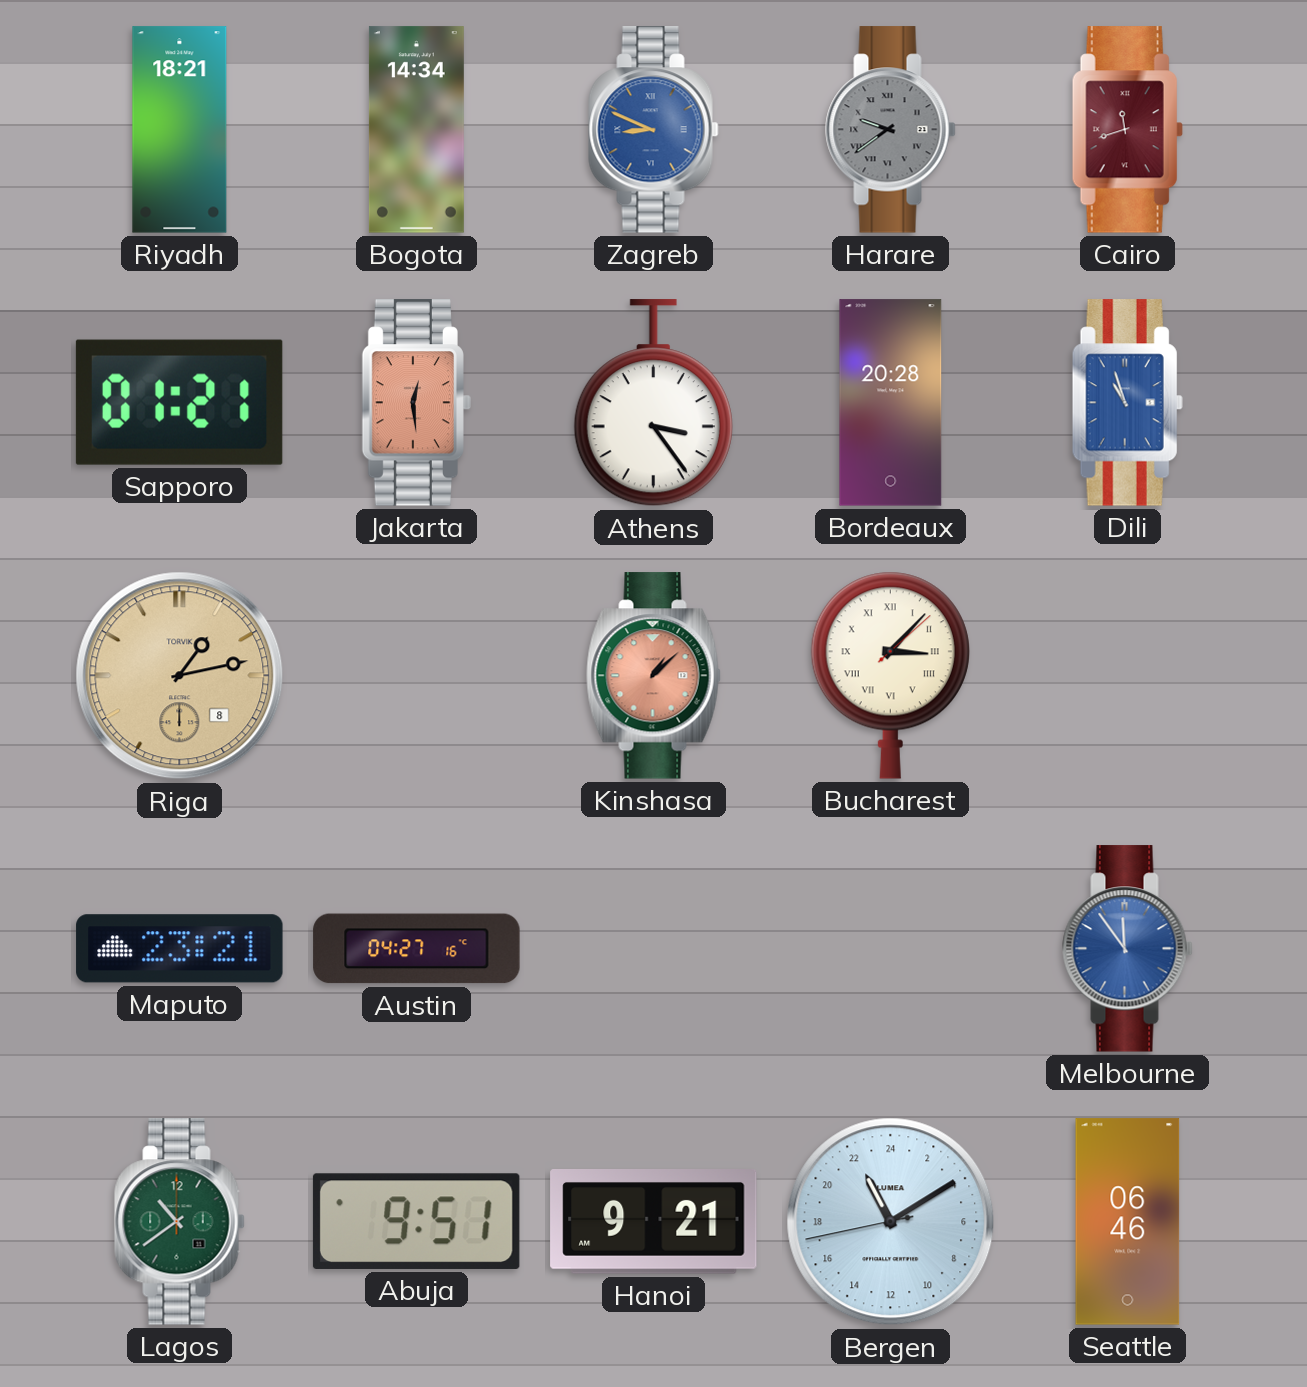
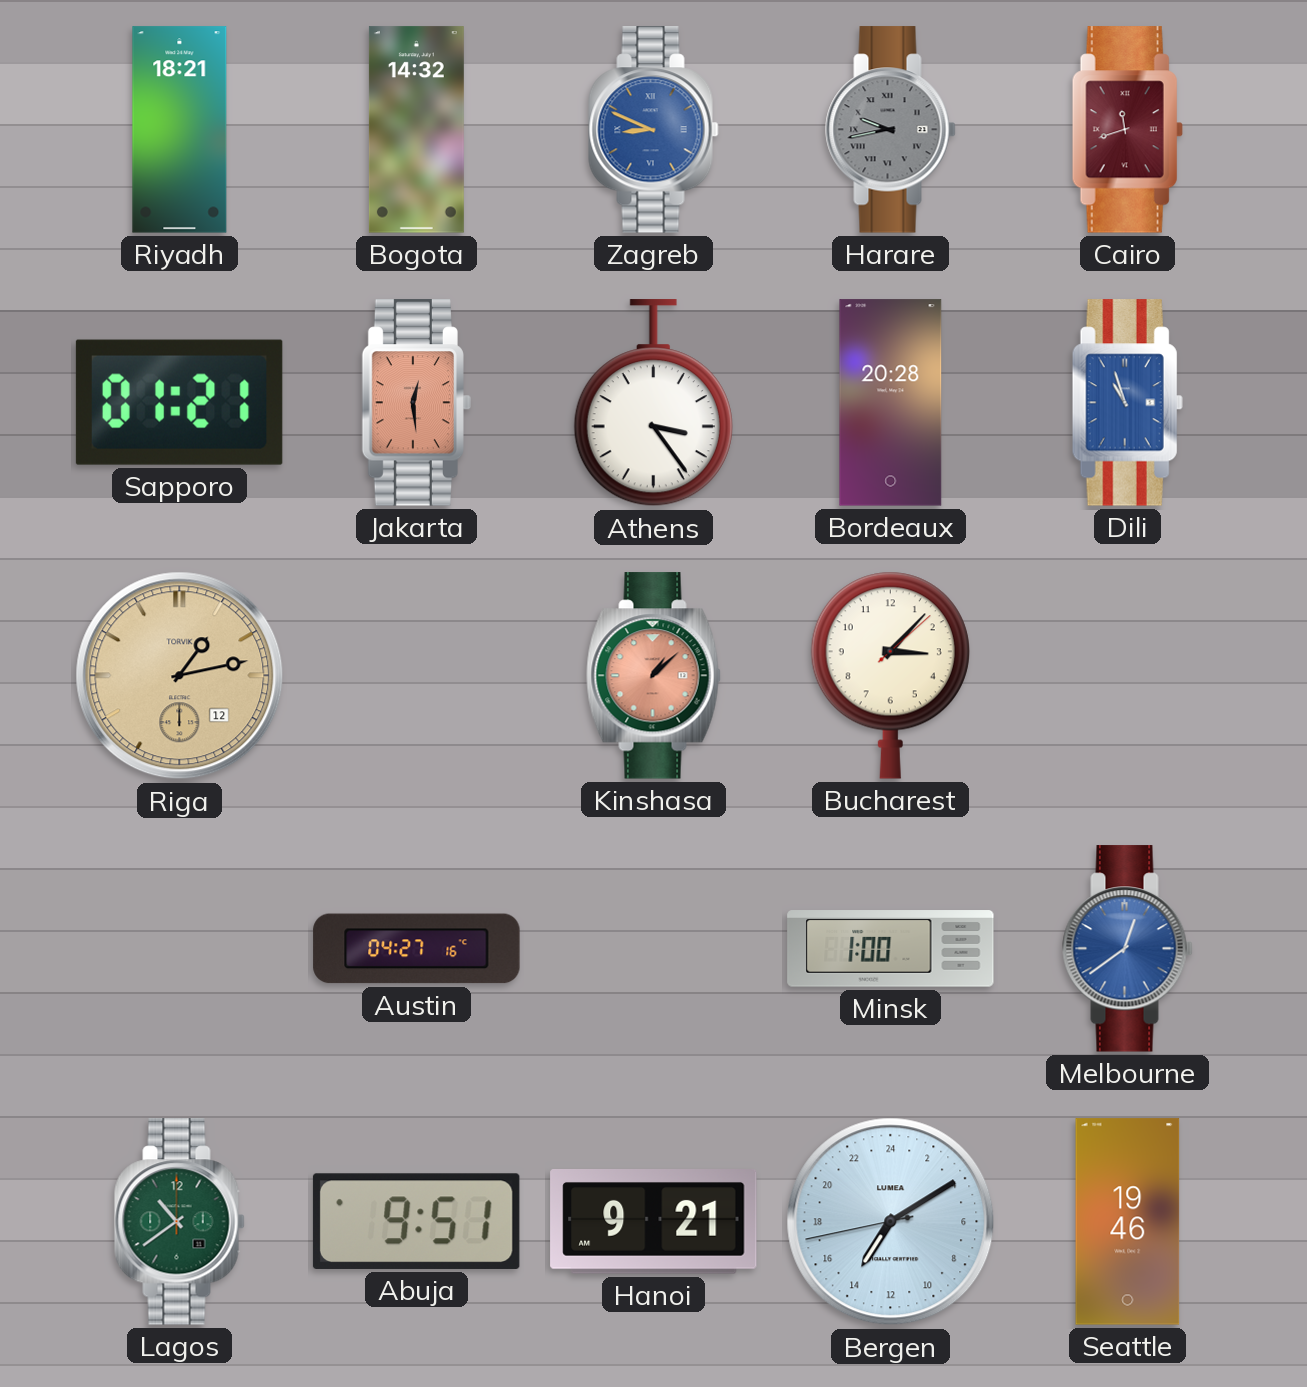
Bogota: 14:34 -> 14:32
Harare: 9:39 -> 9:43
Riga date: 8 -> 12
Bucharest numerals: Roman -> Arabic
Maputo: 23:21 -> none
Minsk: none -> 1:00
Melbourne: 11:54 -> 12:39
Bergen: 22:09 -> 14:09
Seattle: 06:46 -> 19:46
